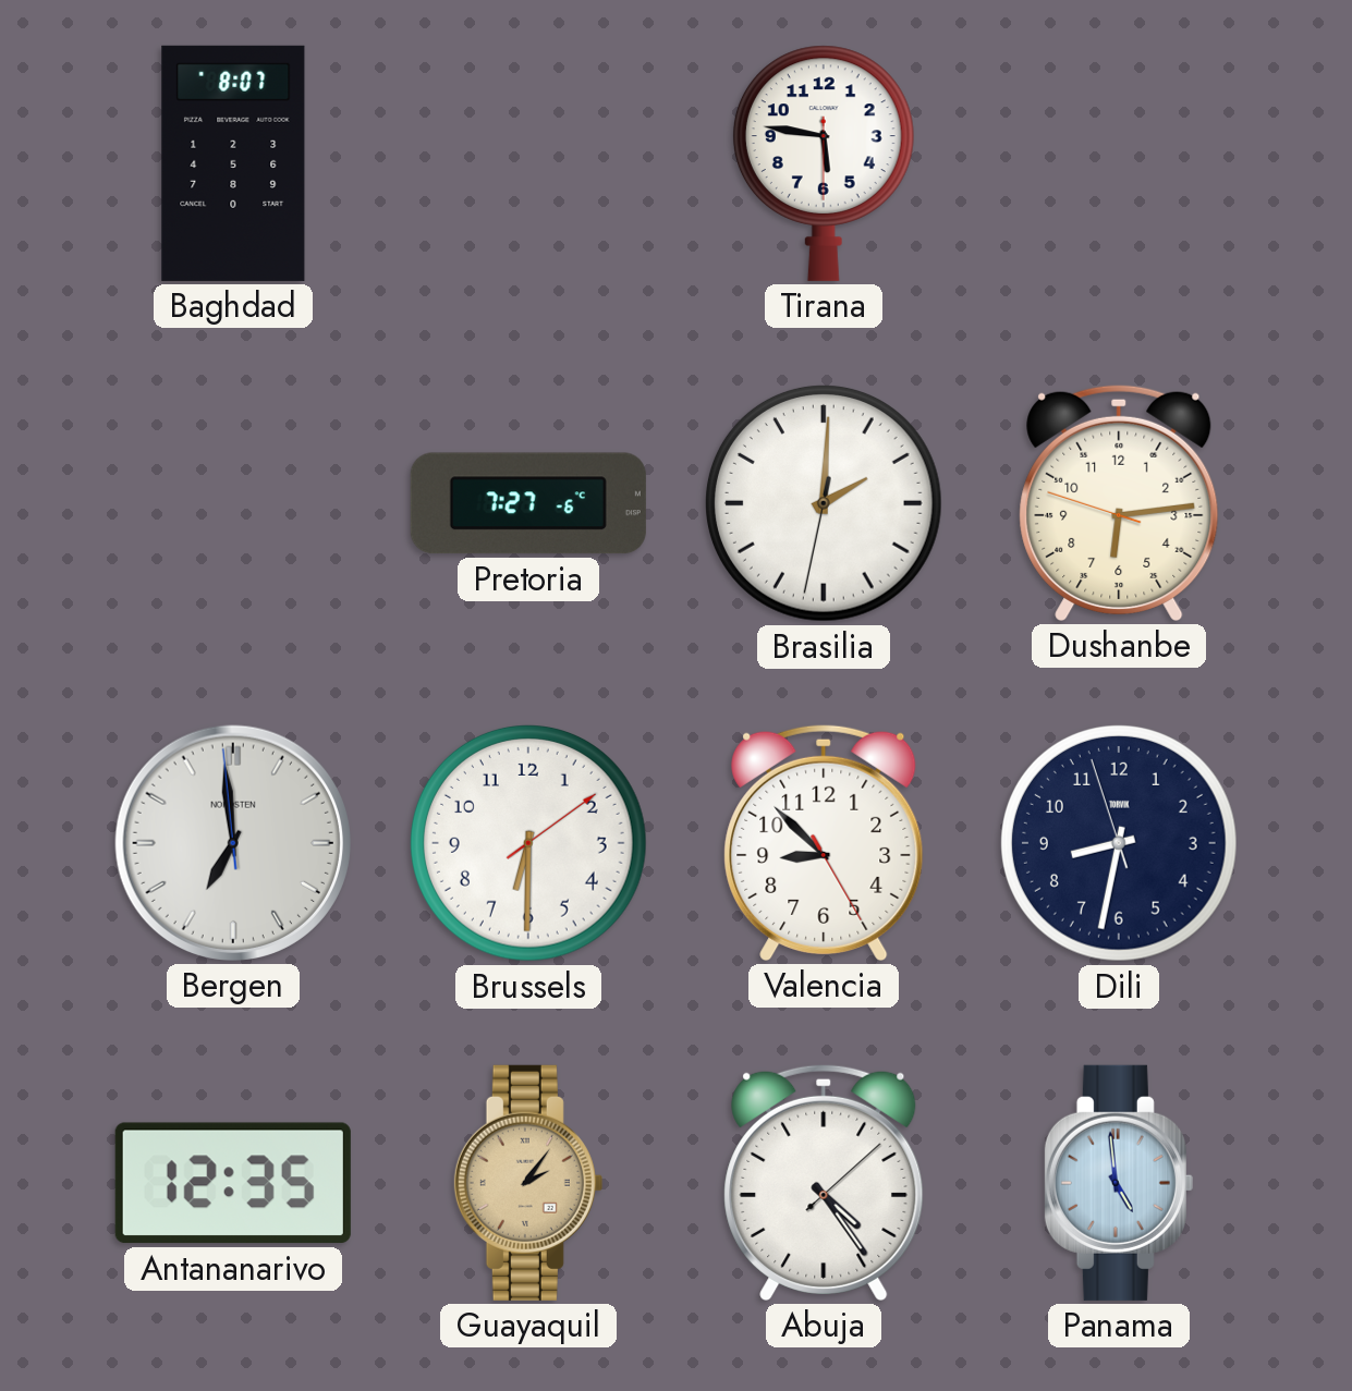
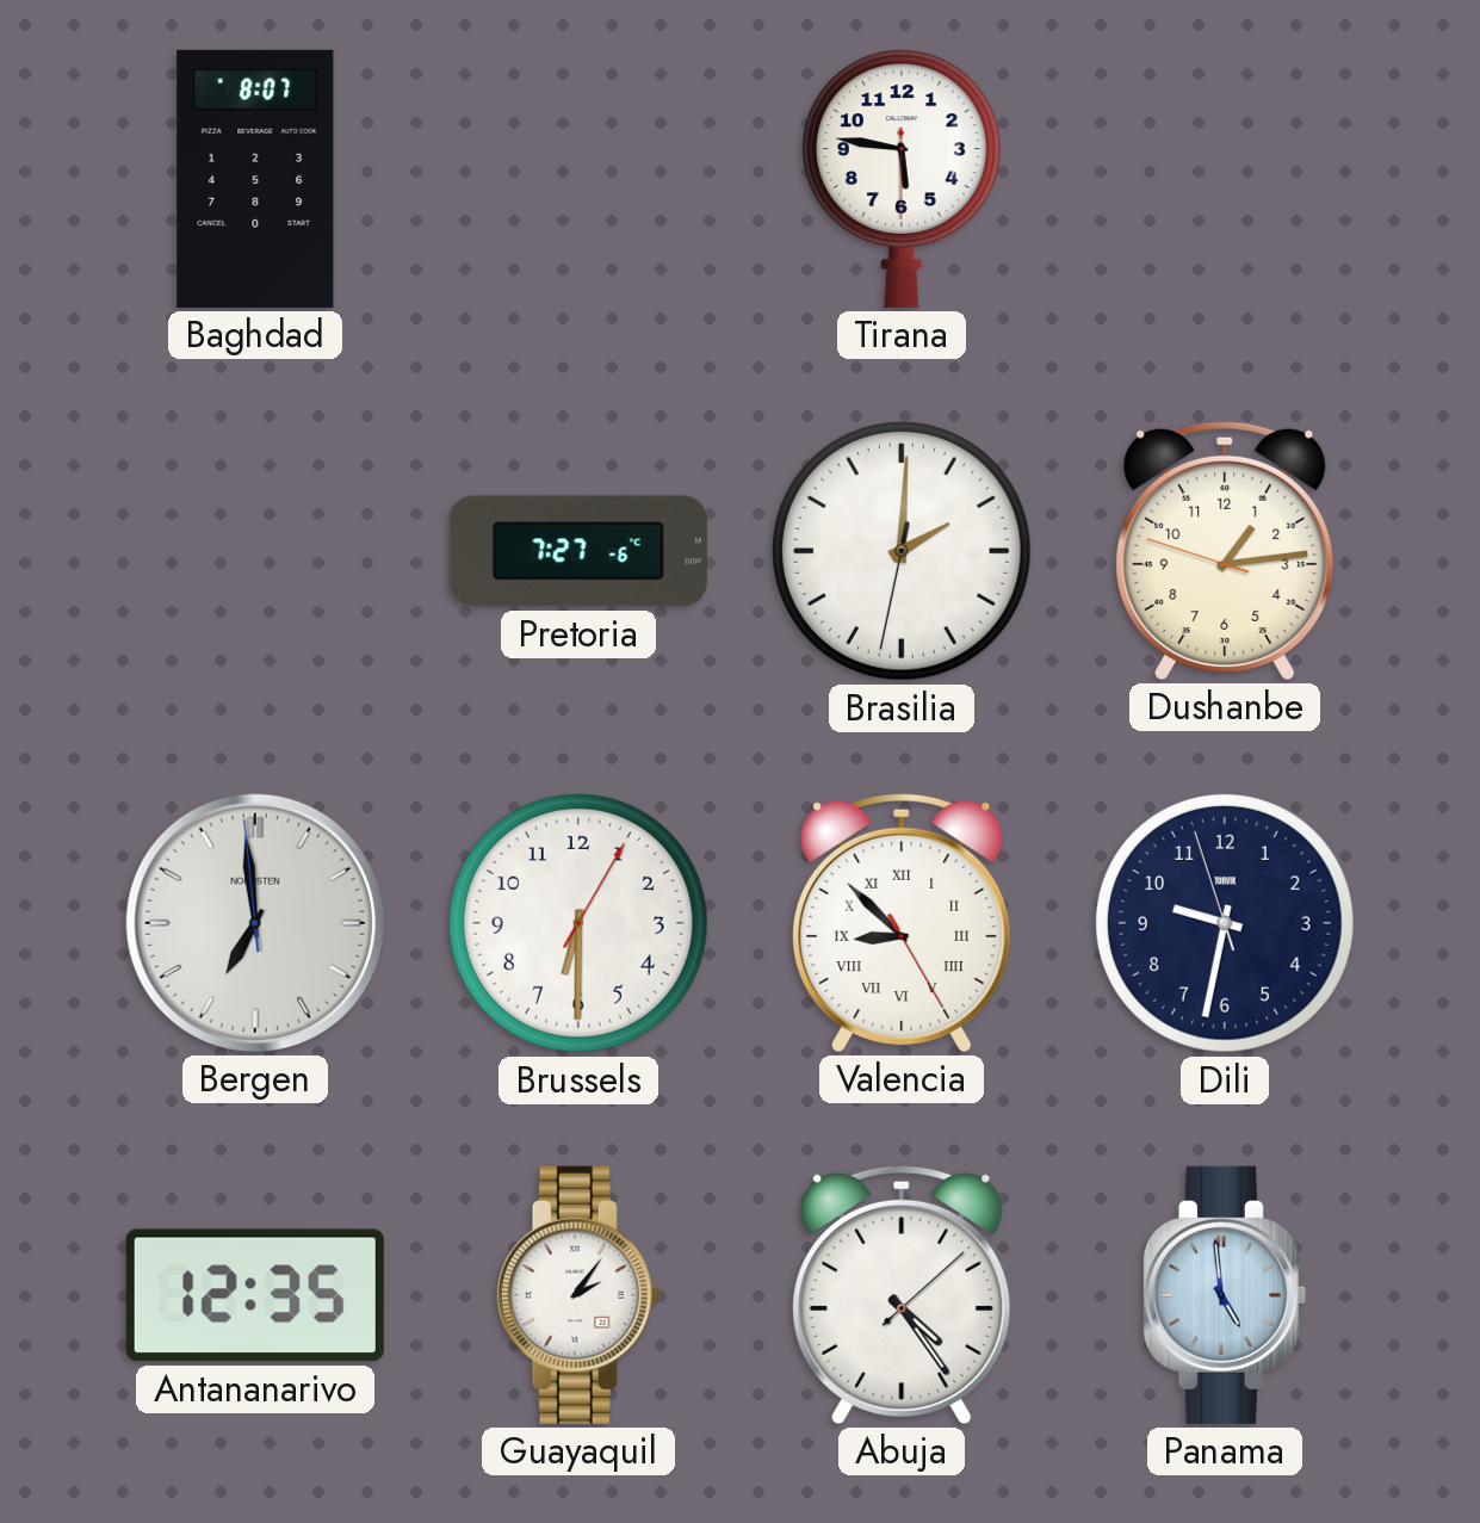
Dushanbe: 6:13 -> 1:13
Brussels: 6:30:09 -> 6:30:05
Valencia numerals: Arabic -> Roman
Dili: 8:31 -> 9:31
Guayaquil dial: champagne -> white
